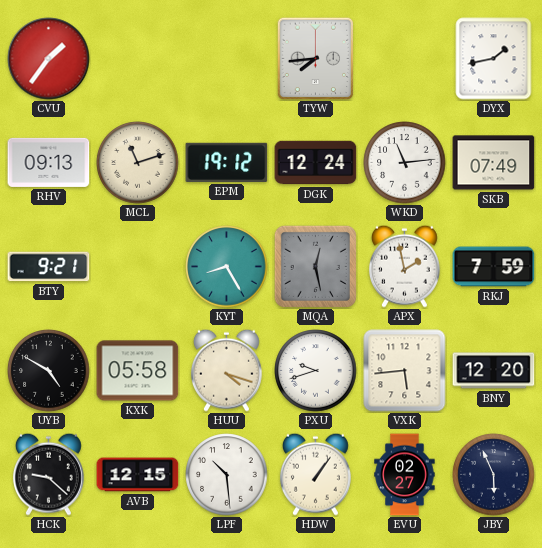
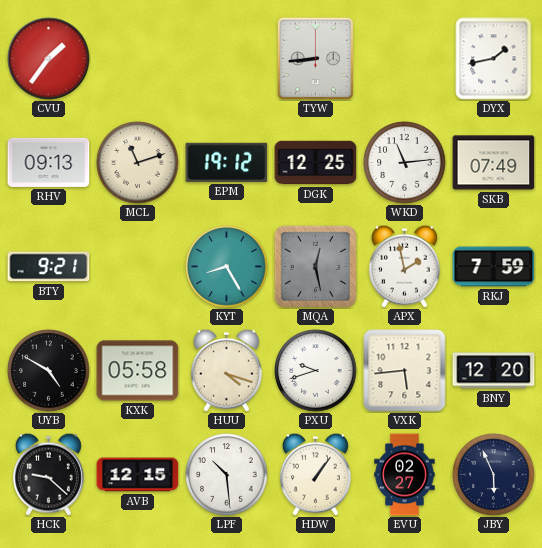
TYW: 7:44 -> 8:44
DGK: 12:24 -> 12:25
